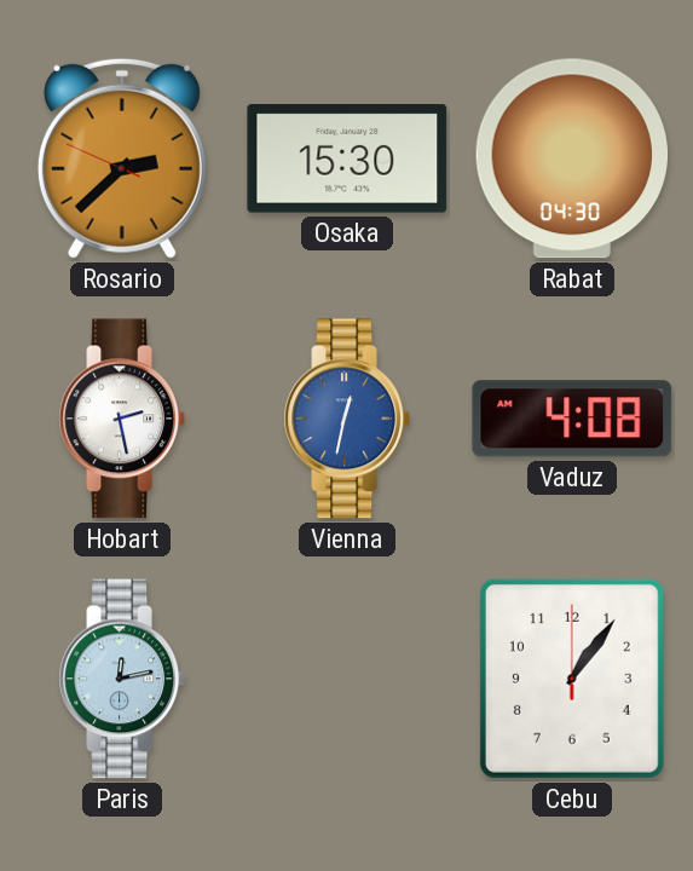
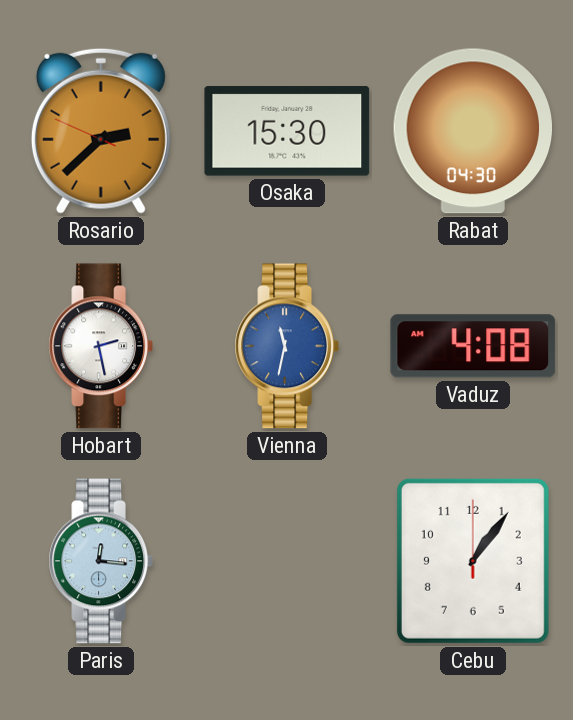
Vienna: 12:32 -> 11:32
Paris: 12:13 -> 12:16
